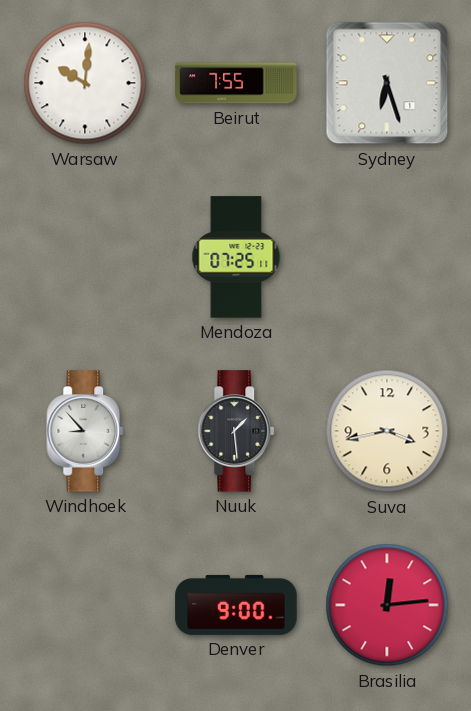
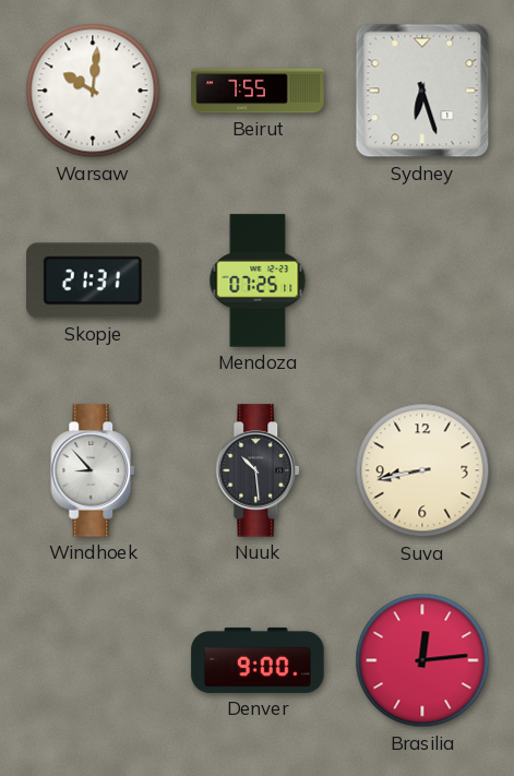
Skopje: none -> 21:31
Nuuk: 1:29 -> 10:29
Suva: 3:43 -> 8:43
